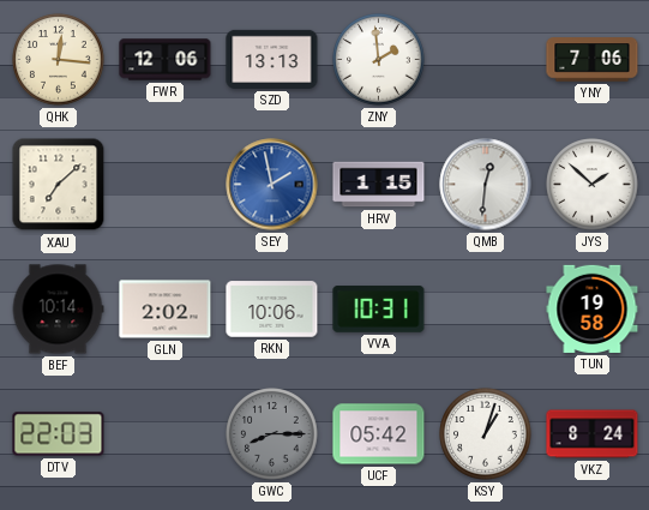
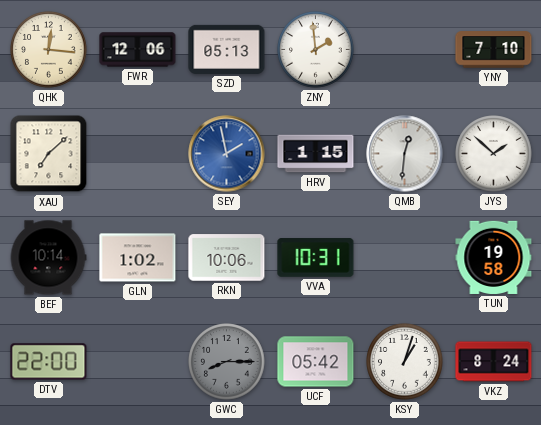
SZD: 13:13 -> 05:13
YNY: 7:06 -> 7:10
GLN: 2:02 -> 1:02
DTV: 22:03 -> 22:00
